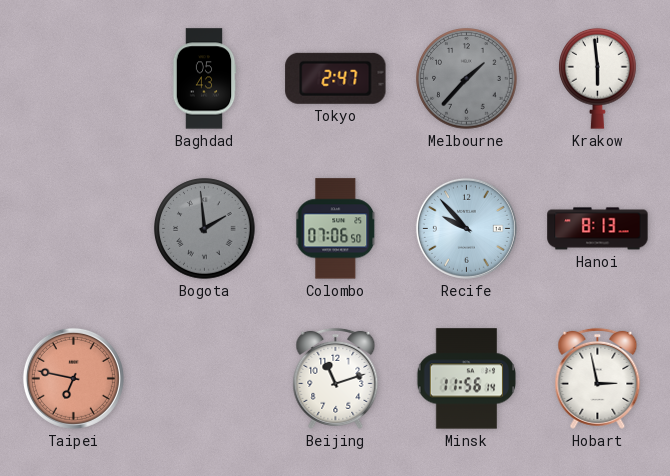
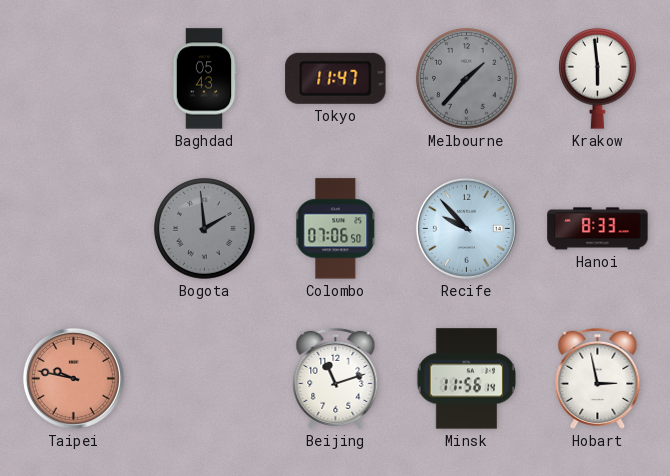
Tokyo: 2:47 -> 11:47
Hanoi: 8:13 -> 8:33
Taipei: 6:47 -> 9:47
